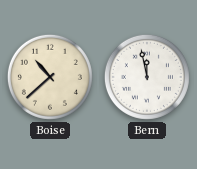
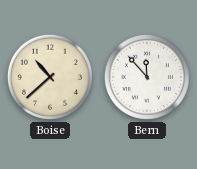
Bern: 11:58 -> 11:53
